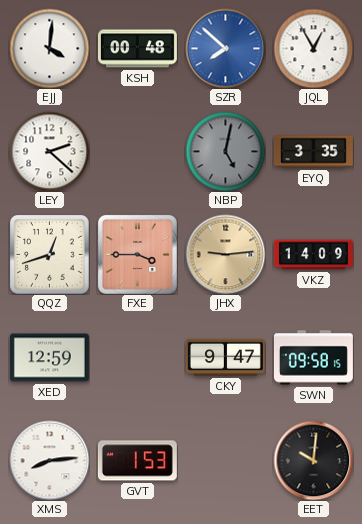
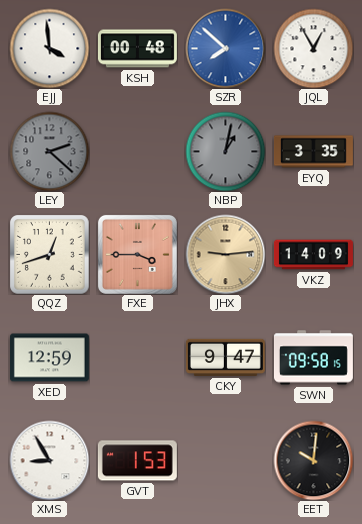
EJJ: 4:01 -> 3:59
LEY dial: white -> grey
NBP: 5:02 -> 1:02
XMS: 8:14 -> 8:55
